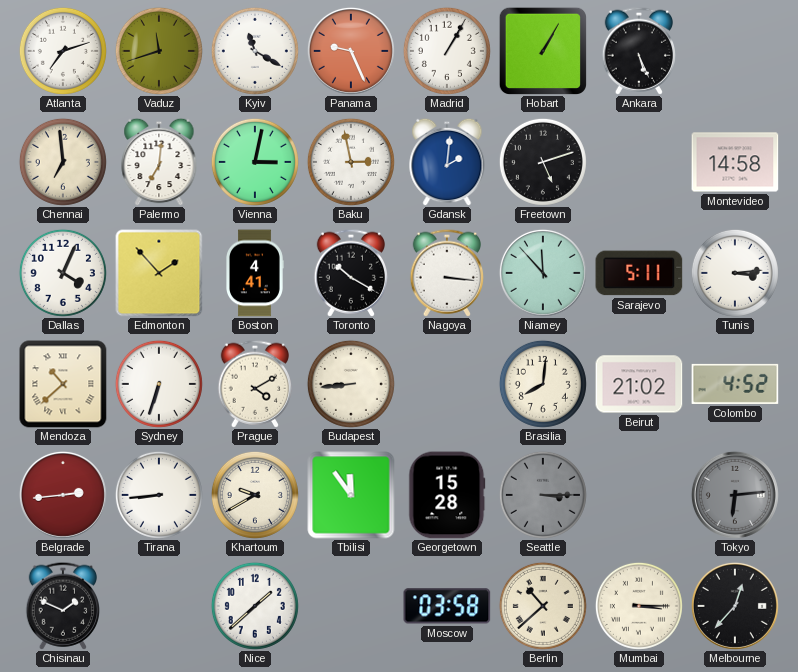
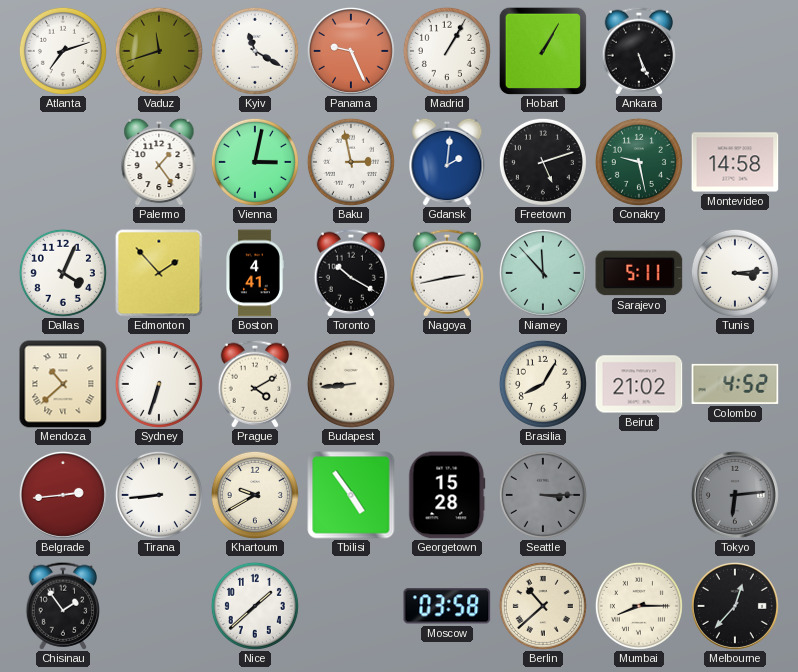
Chennai: 6:59 -> none
Palermo: 7:01 -> 1:24
Conakry: none -> 9:28
Nagoya: 3:16 -> 2:43
Brasilia: 8:01 -> 8:05
Tbilisi: 11:54 -> 4:54
Chisinau: 1:49 -> 1:54
Mumbai: 3:15 -> 8:15
